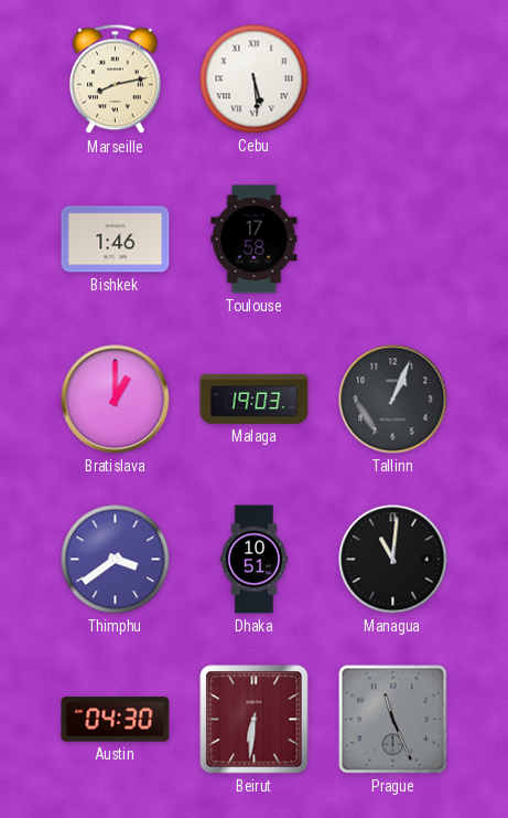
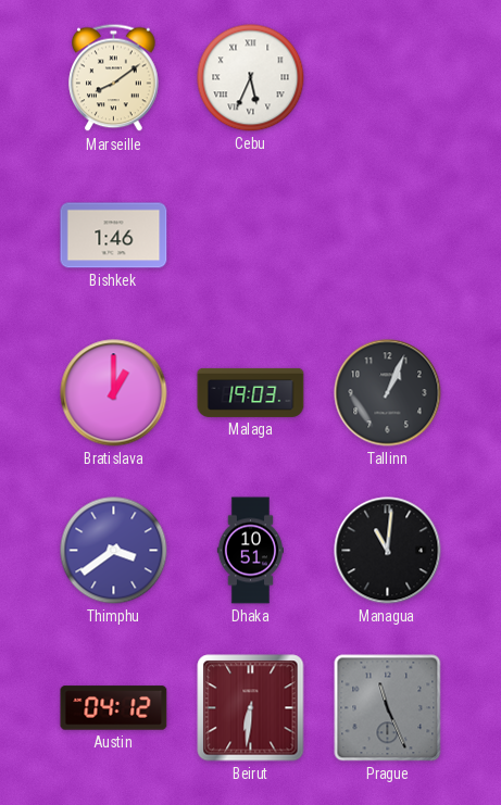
Marseille: 8:13 -> 8:09
Cebu: 5:29 -> 5:34
Toulouse: 17:58 -> none
Austin: 04:30 -> 04:12
